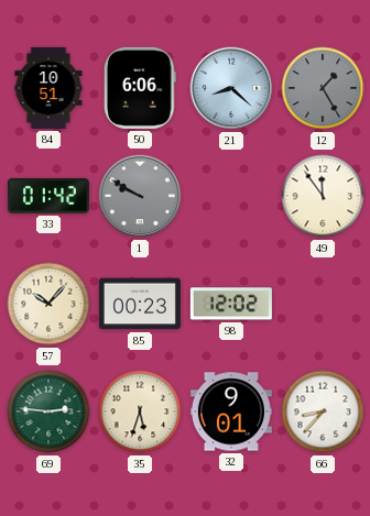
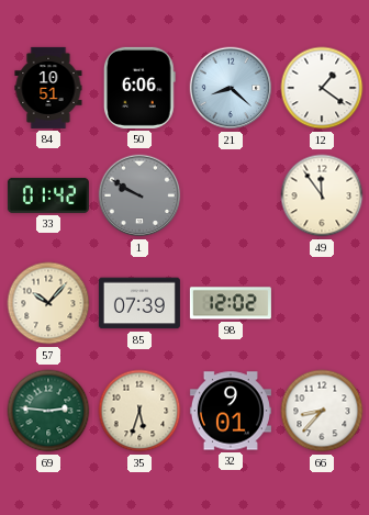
12: 1:25 -> 1:21
12 dial: grey -> white
85: 00:23 -> 07:39
